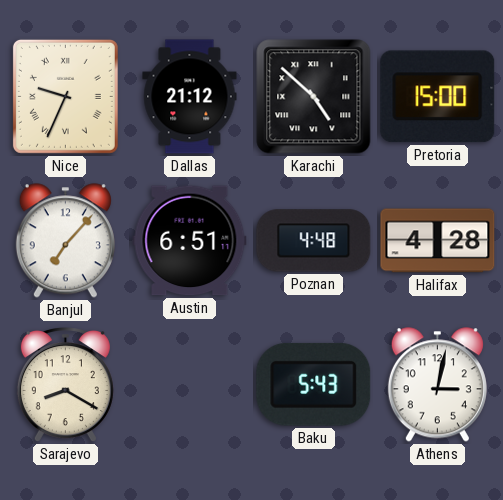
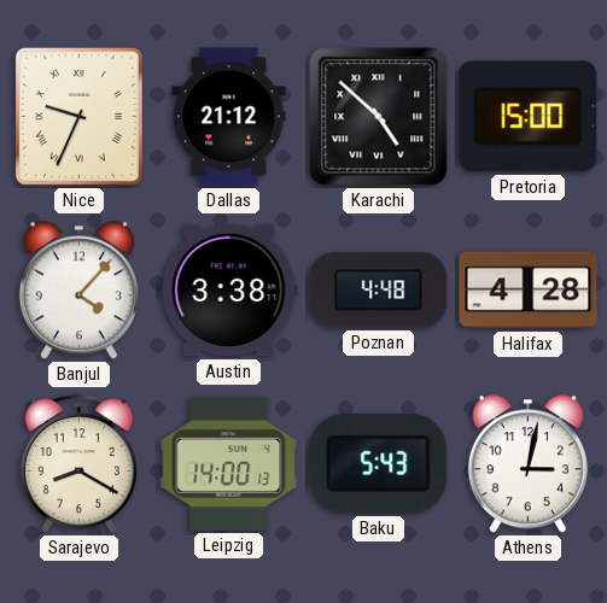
Banjul: 7:07 -> 4:07
Austin: 6:51 -> 3:38
Leipzig: none -> 14:00
